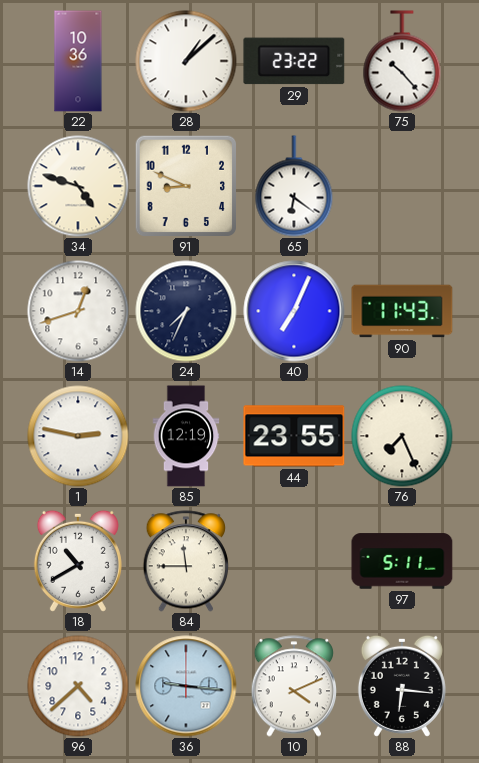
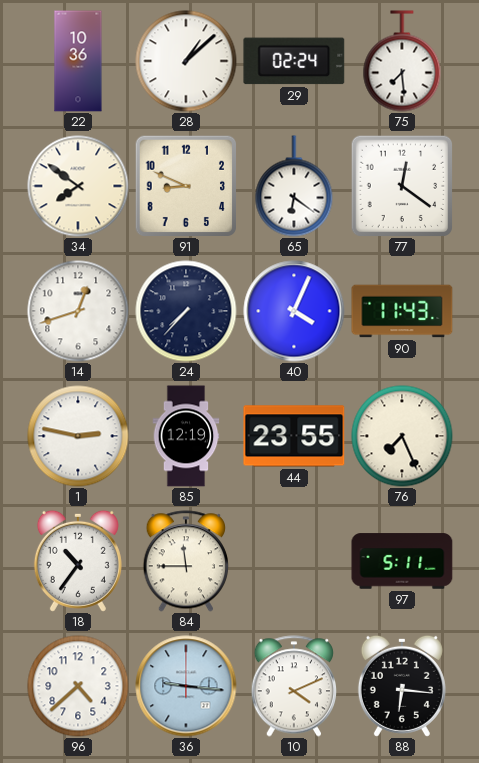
29: 23:22 -> 02:24
75: 10:23 -> 7:29
34: 4:48 -> 7:51
77: none -> 12:21
24: 7:34 -> 7:37
40: 7:04 -> 4:04
18: 10:40 -> 10:36
